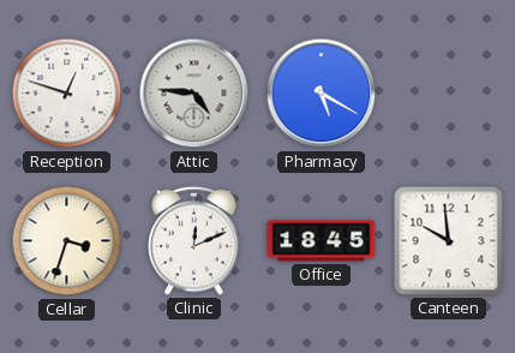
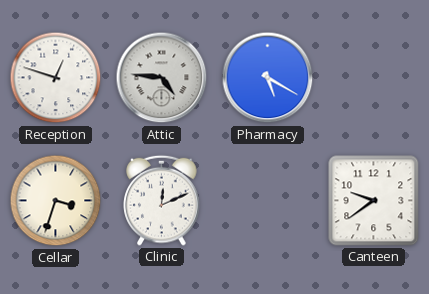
Office: 18:45 -> none
Canteen: 9:59 -> 9:39
